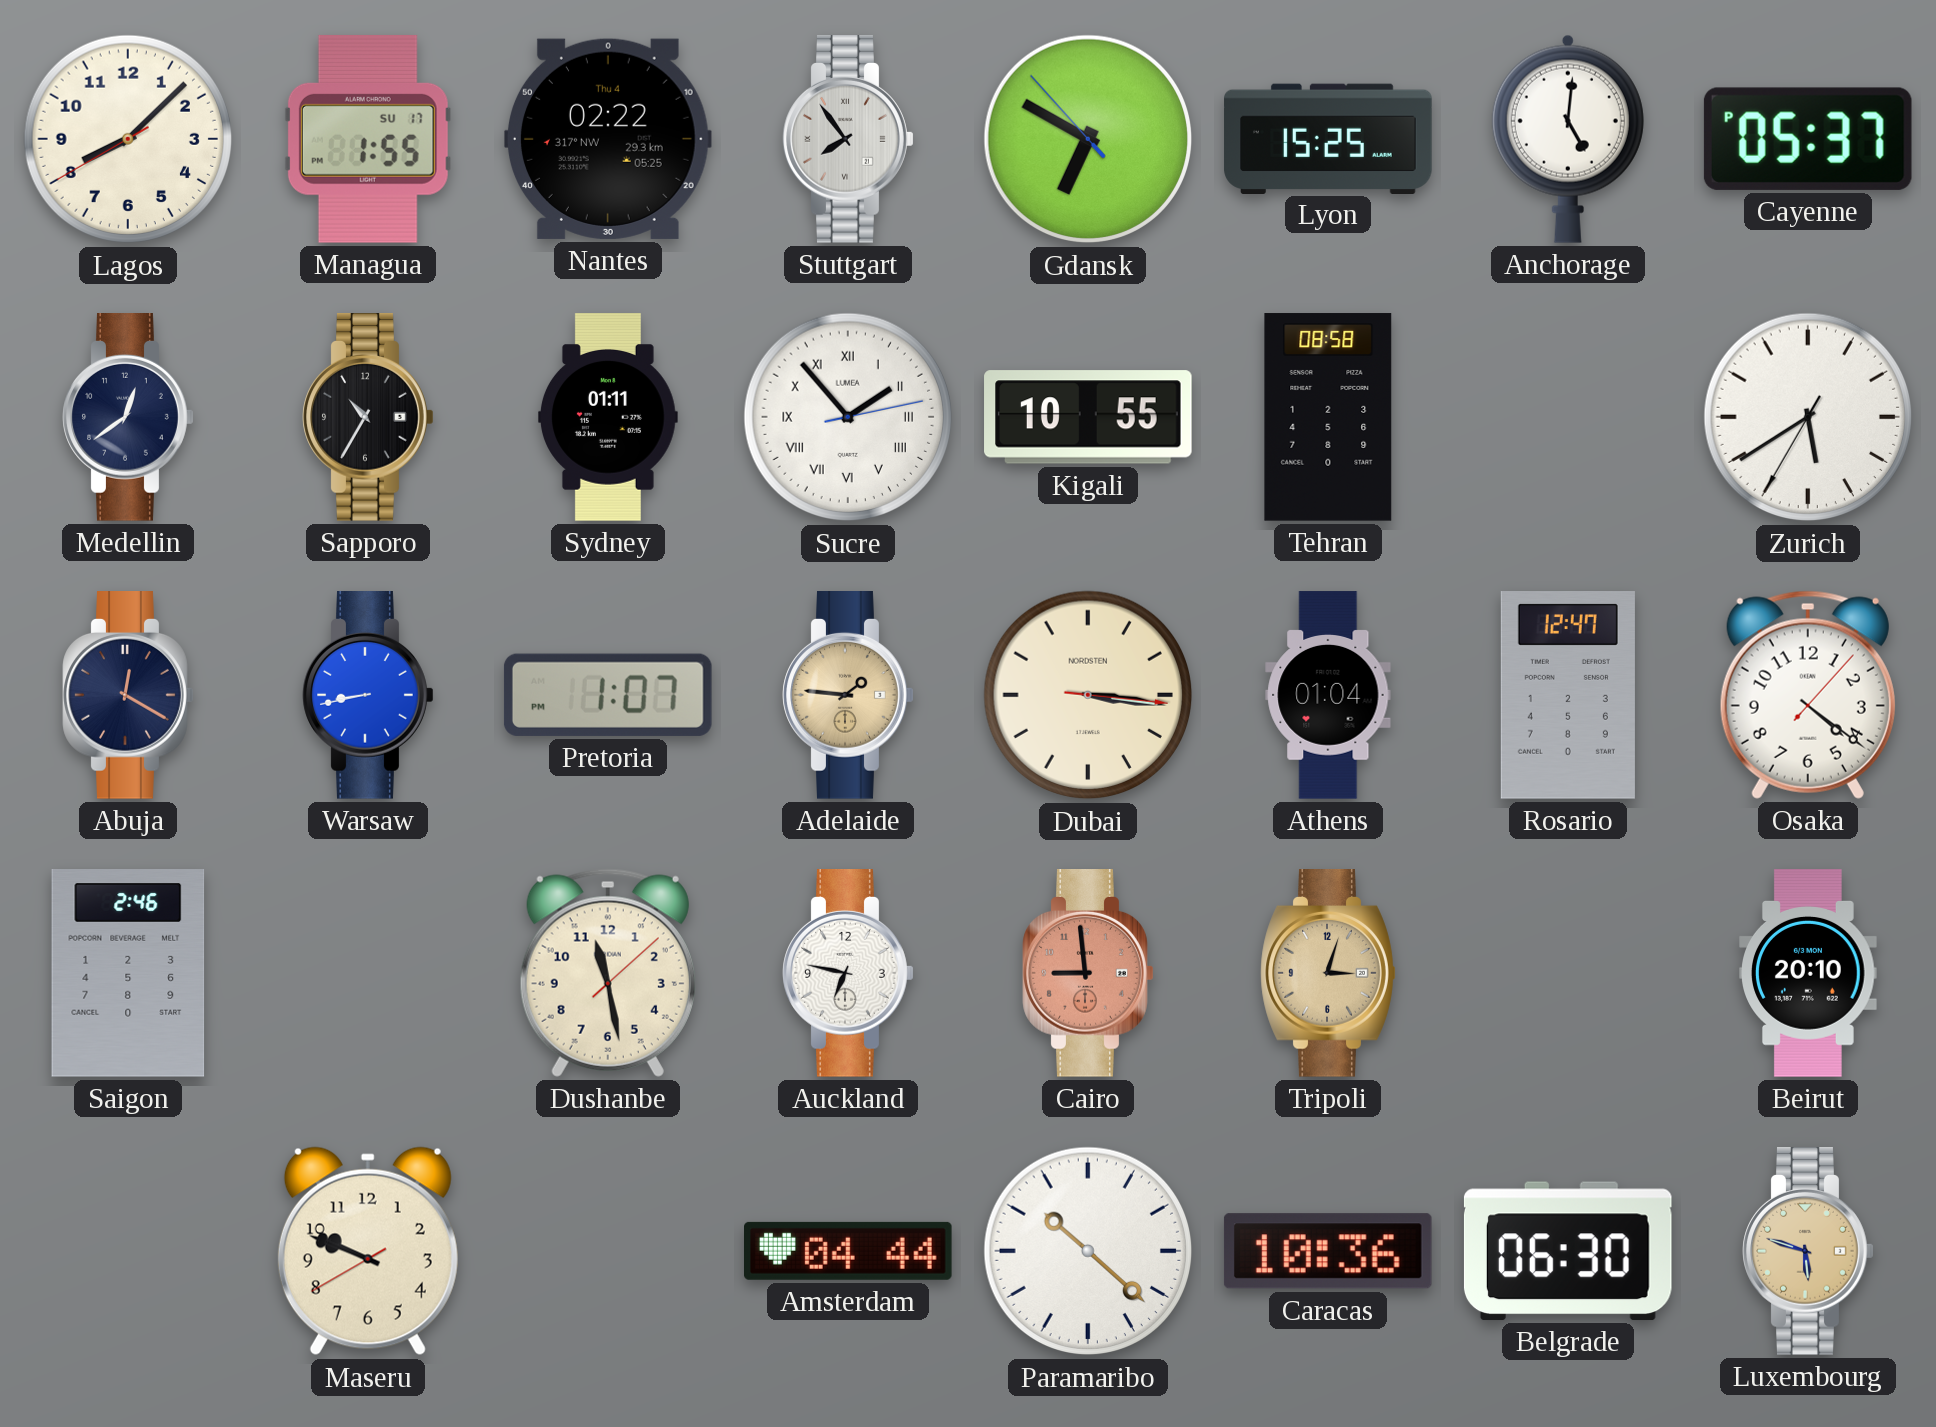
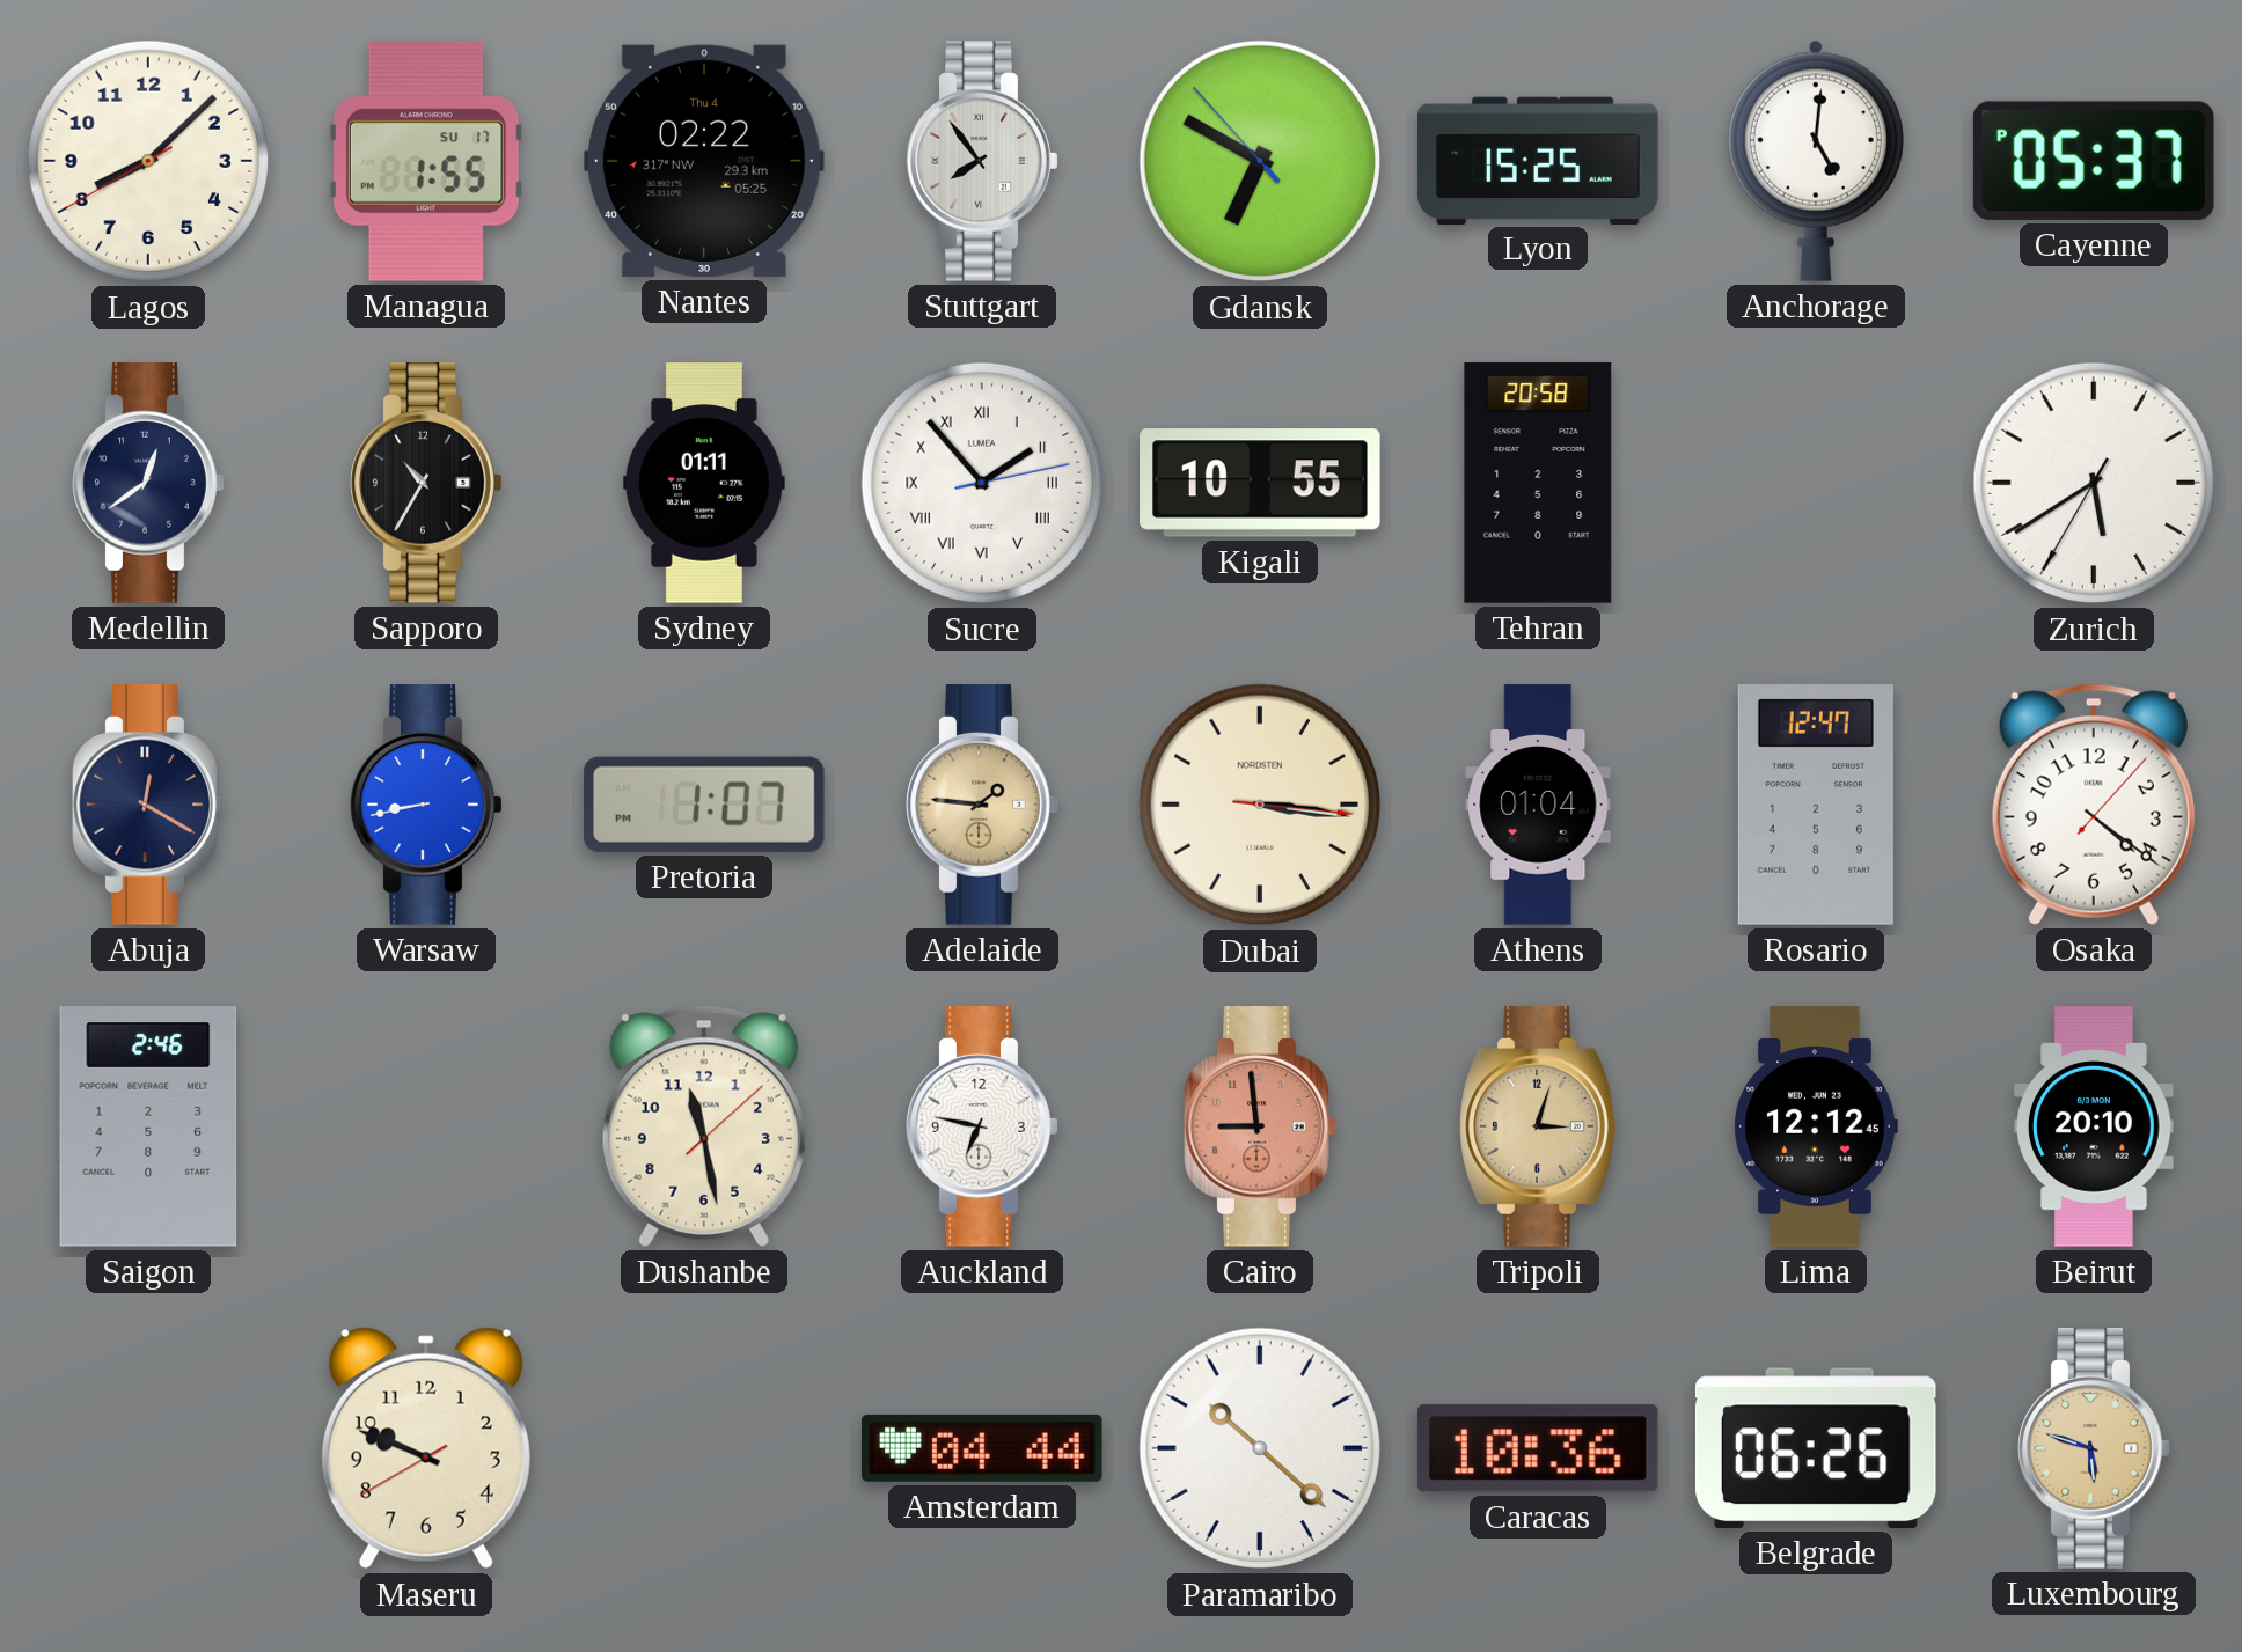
Tehran: 08:58 -> 20:58
Lima: none -> 12:12
Belgrade: 06:30 -> 06:26
